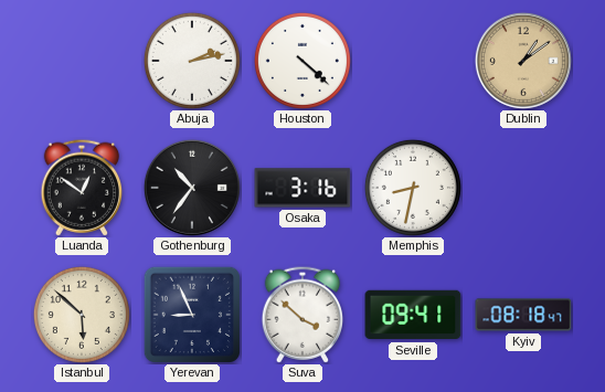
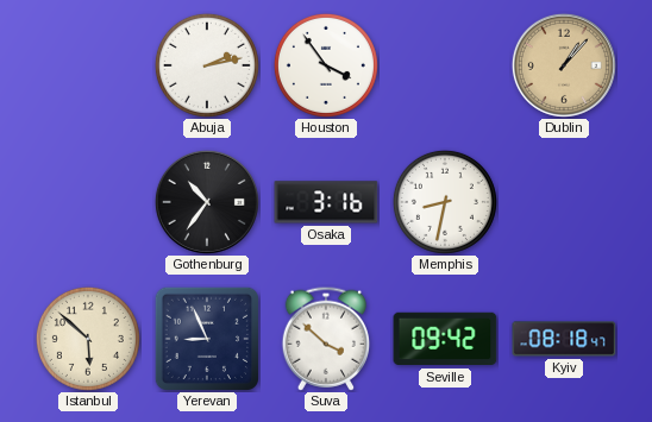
Houston: 4:22 -> 3:54
Dublin: 1:09 -> 1:07
Luanda: 12:51 -> none
Seville: 09:41 -> 09:42
